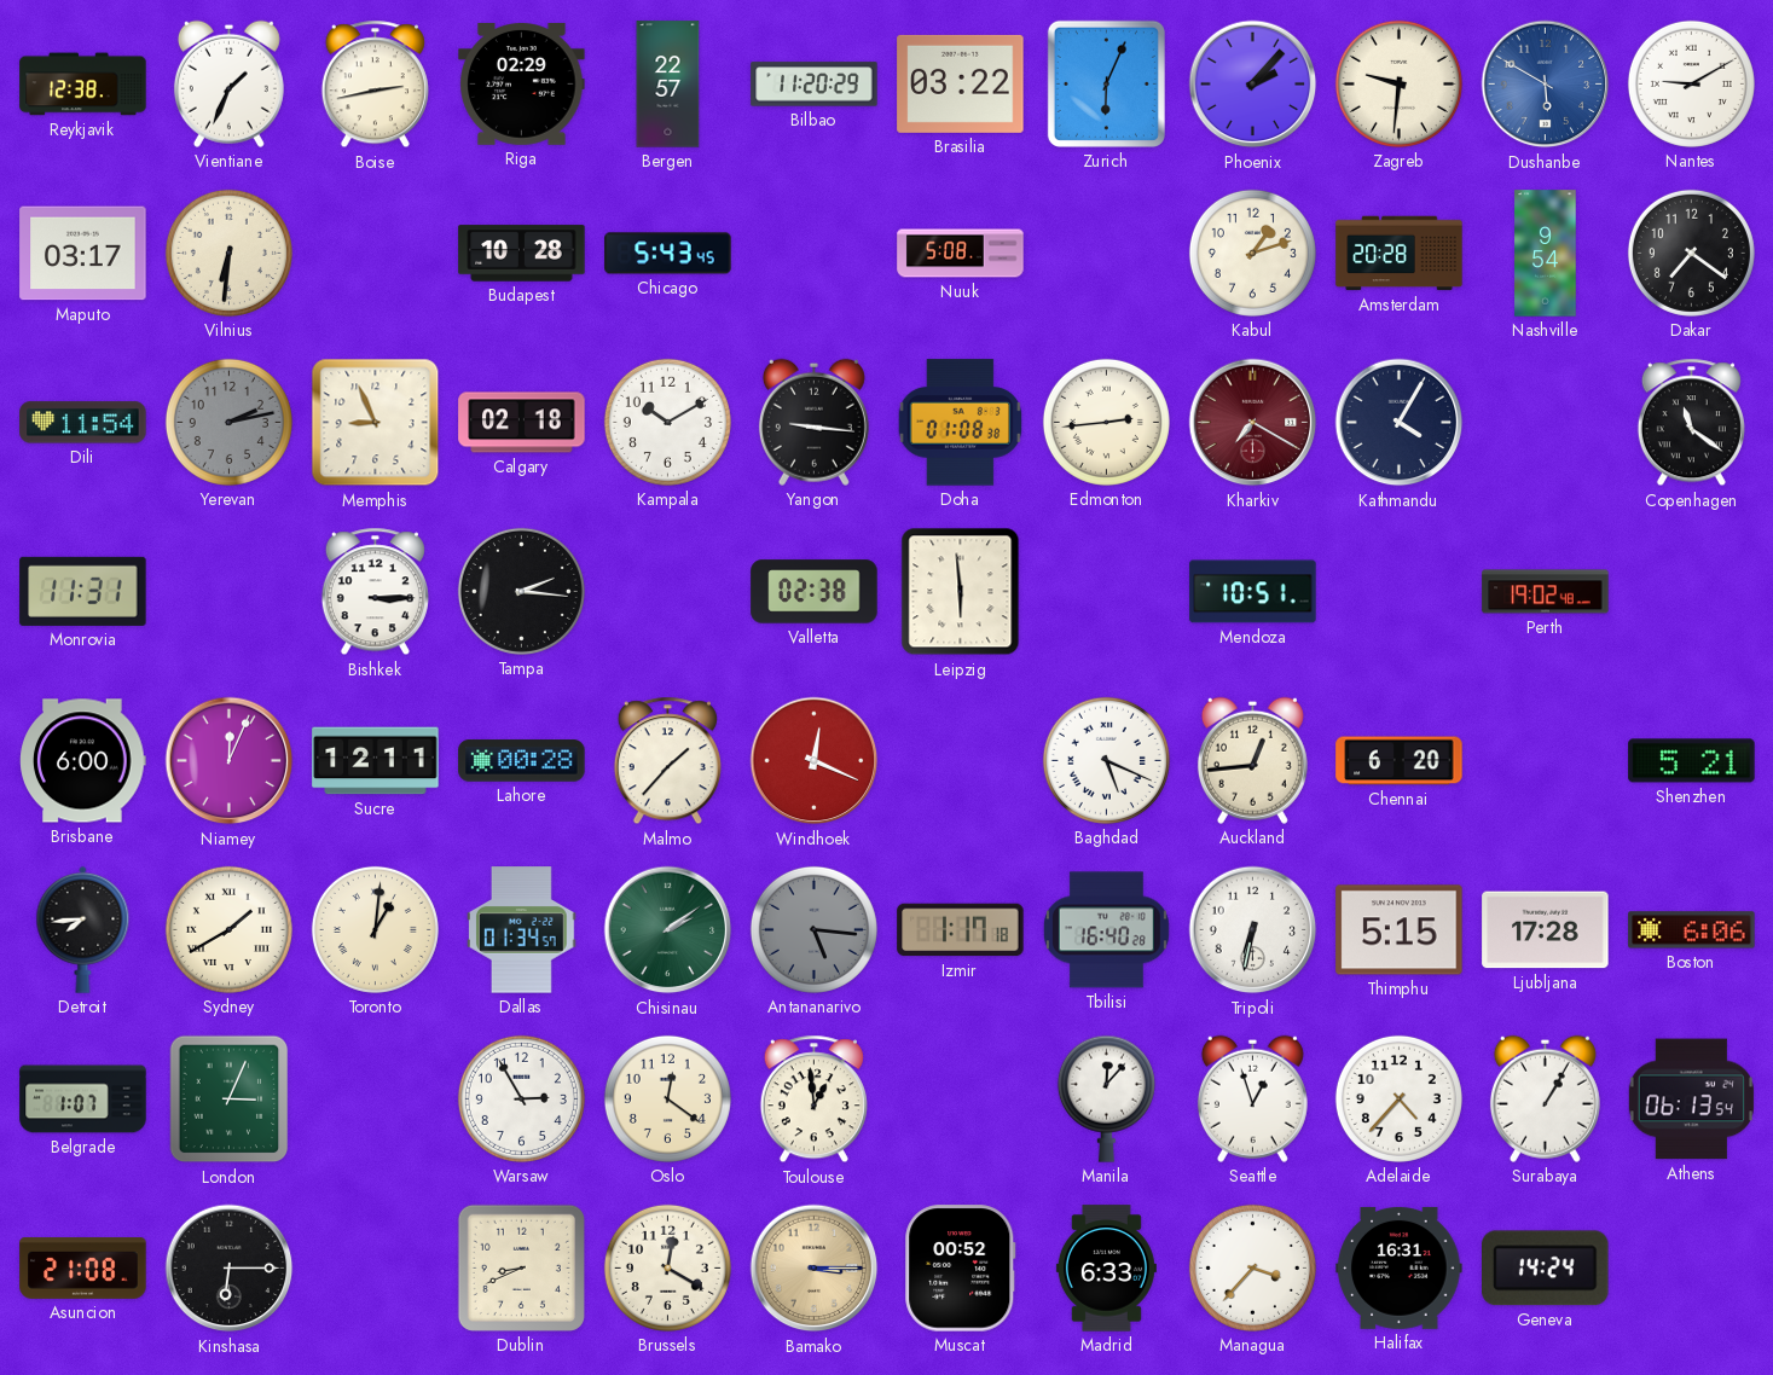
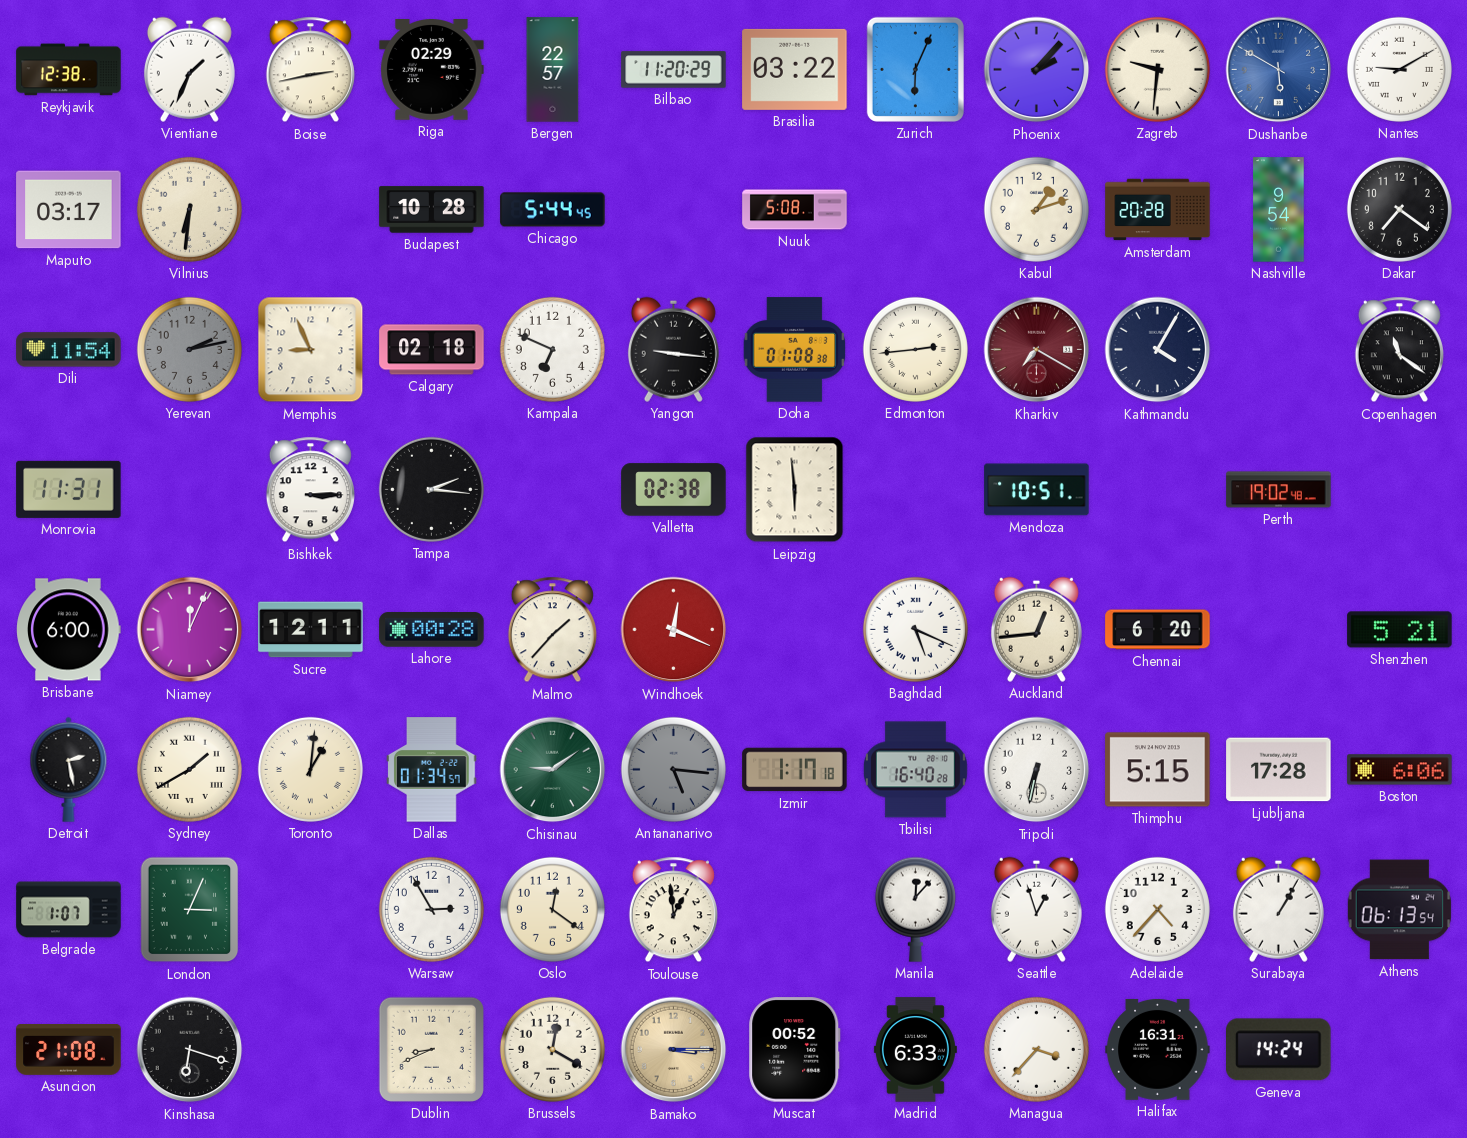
Chicago: 5:43 -> 5:44
Kampala: 10:10 -> 6:49
Detroit: 7:44 -> 2:28
Chisinau: 2:09 -> 9:09
Kinshasa: 6:15 -> 6:18
